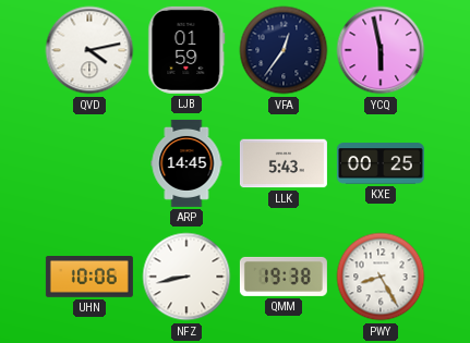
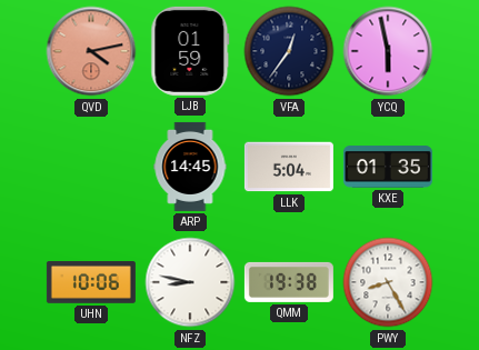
QVD dial: white -> salmon
LLK: 5:43 -> 5:04
KXE: 00:25 -> 01:35
NFZ: 8:43 -> 8:47
